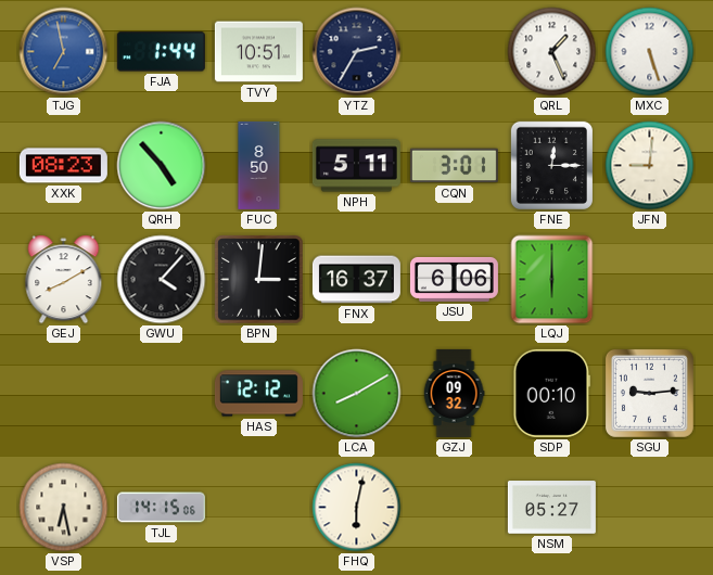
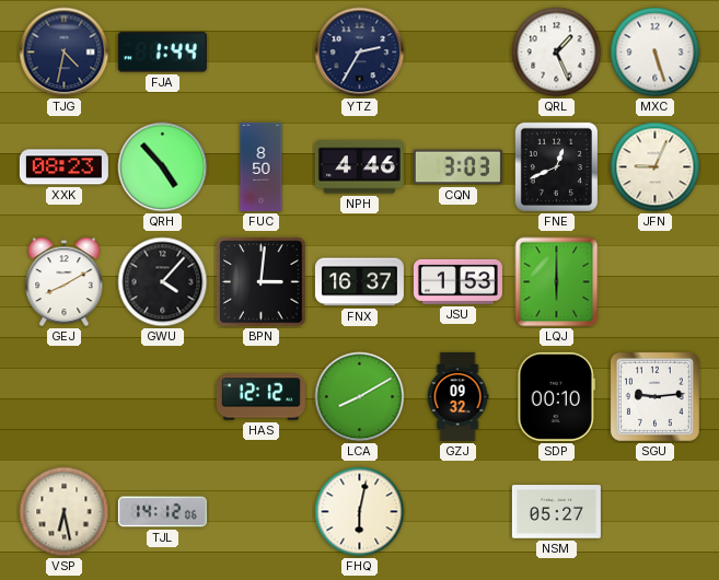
TJG: 6:58 -> 4:32
TJG dial: blue -> navy
TVY: 10:51 -> none
NPH: 5:11 -> 4:46
CQN: 3:01 -> 3:03
FNE: 12:15 -> 12:41
JFN: 9:01 -> 9:04
JSU: 6:06 -> 1:53
TJL: 14:15 -> 14:12
